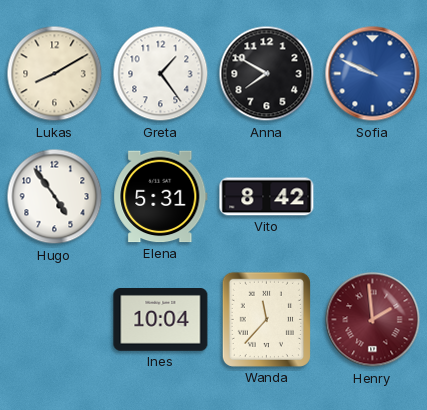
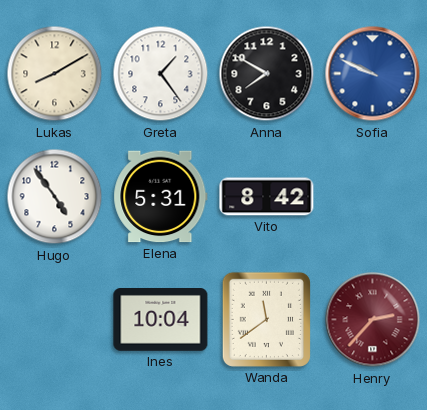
Wanda: 11:37 -> 11:39
Henry: 1:59 -> 2:37
